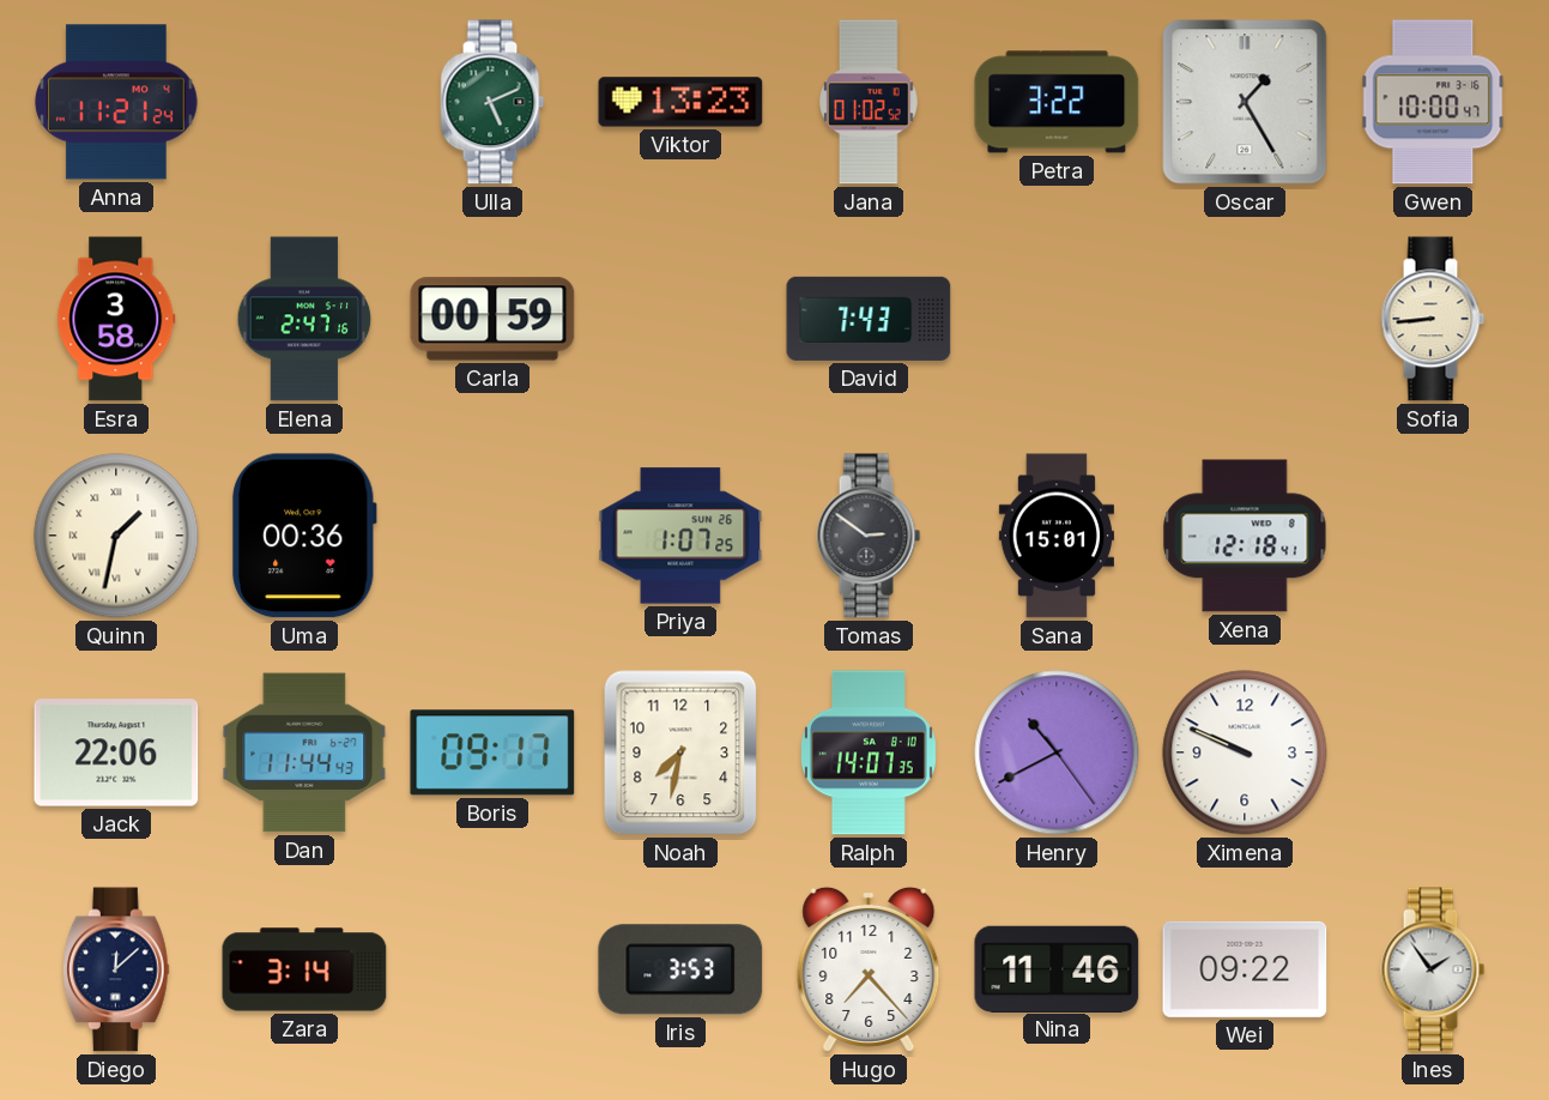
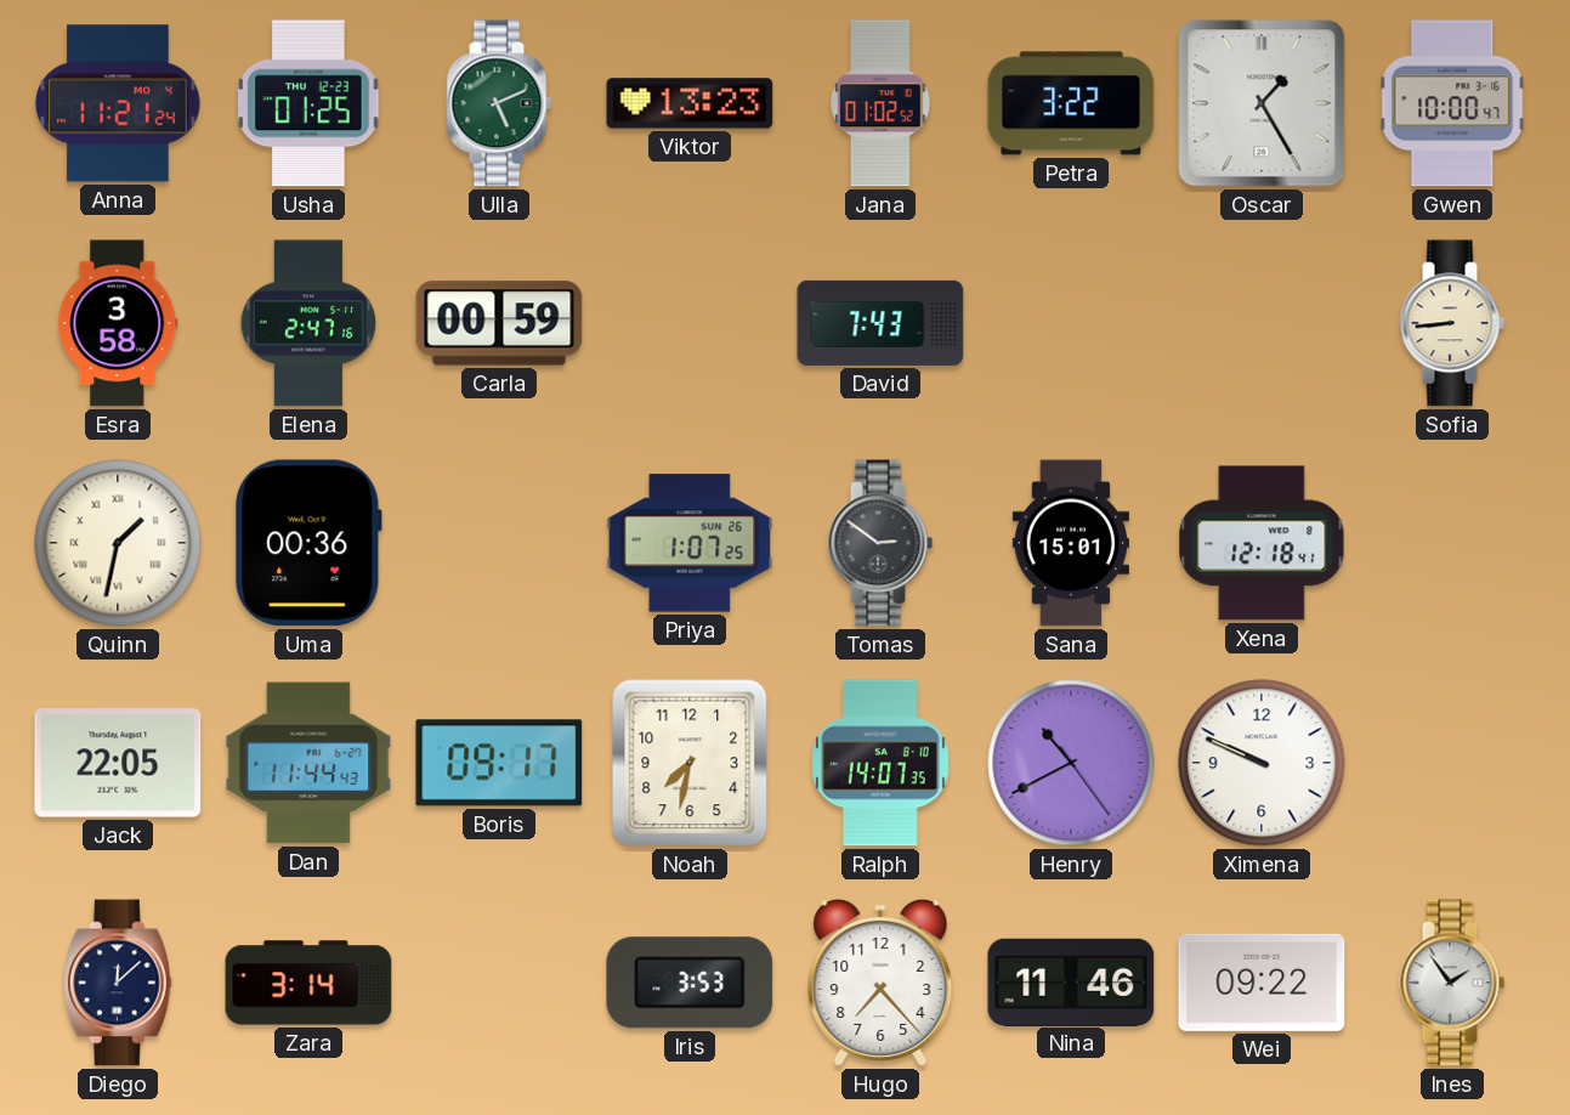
Usha: none -> 01:25
Jack: 22:06 -> 22:05
